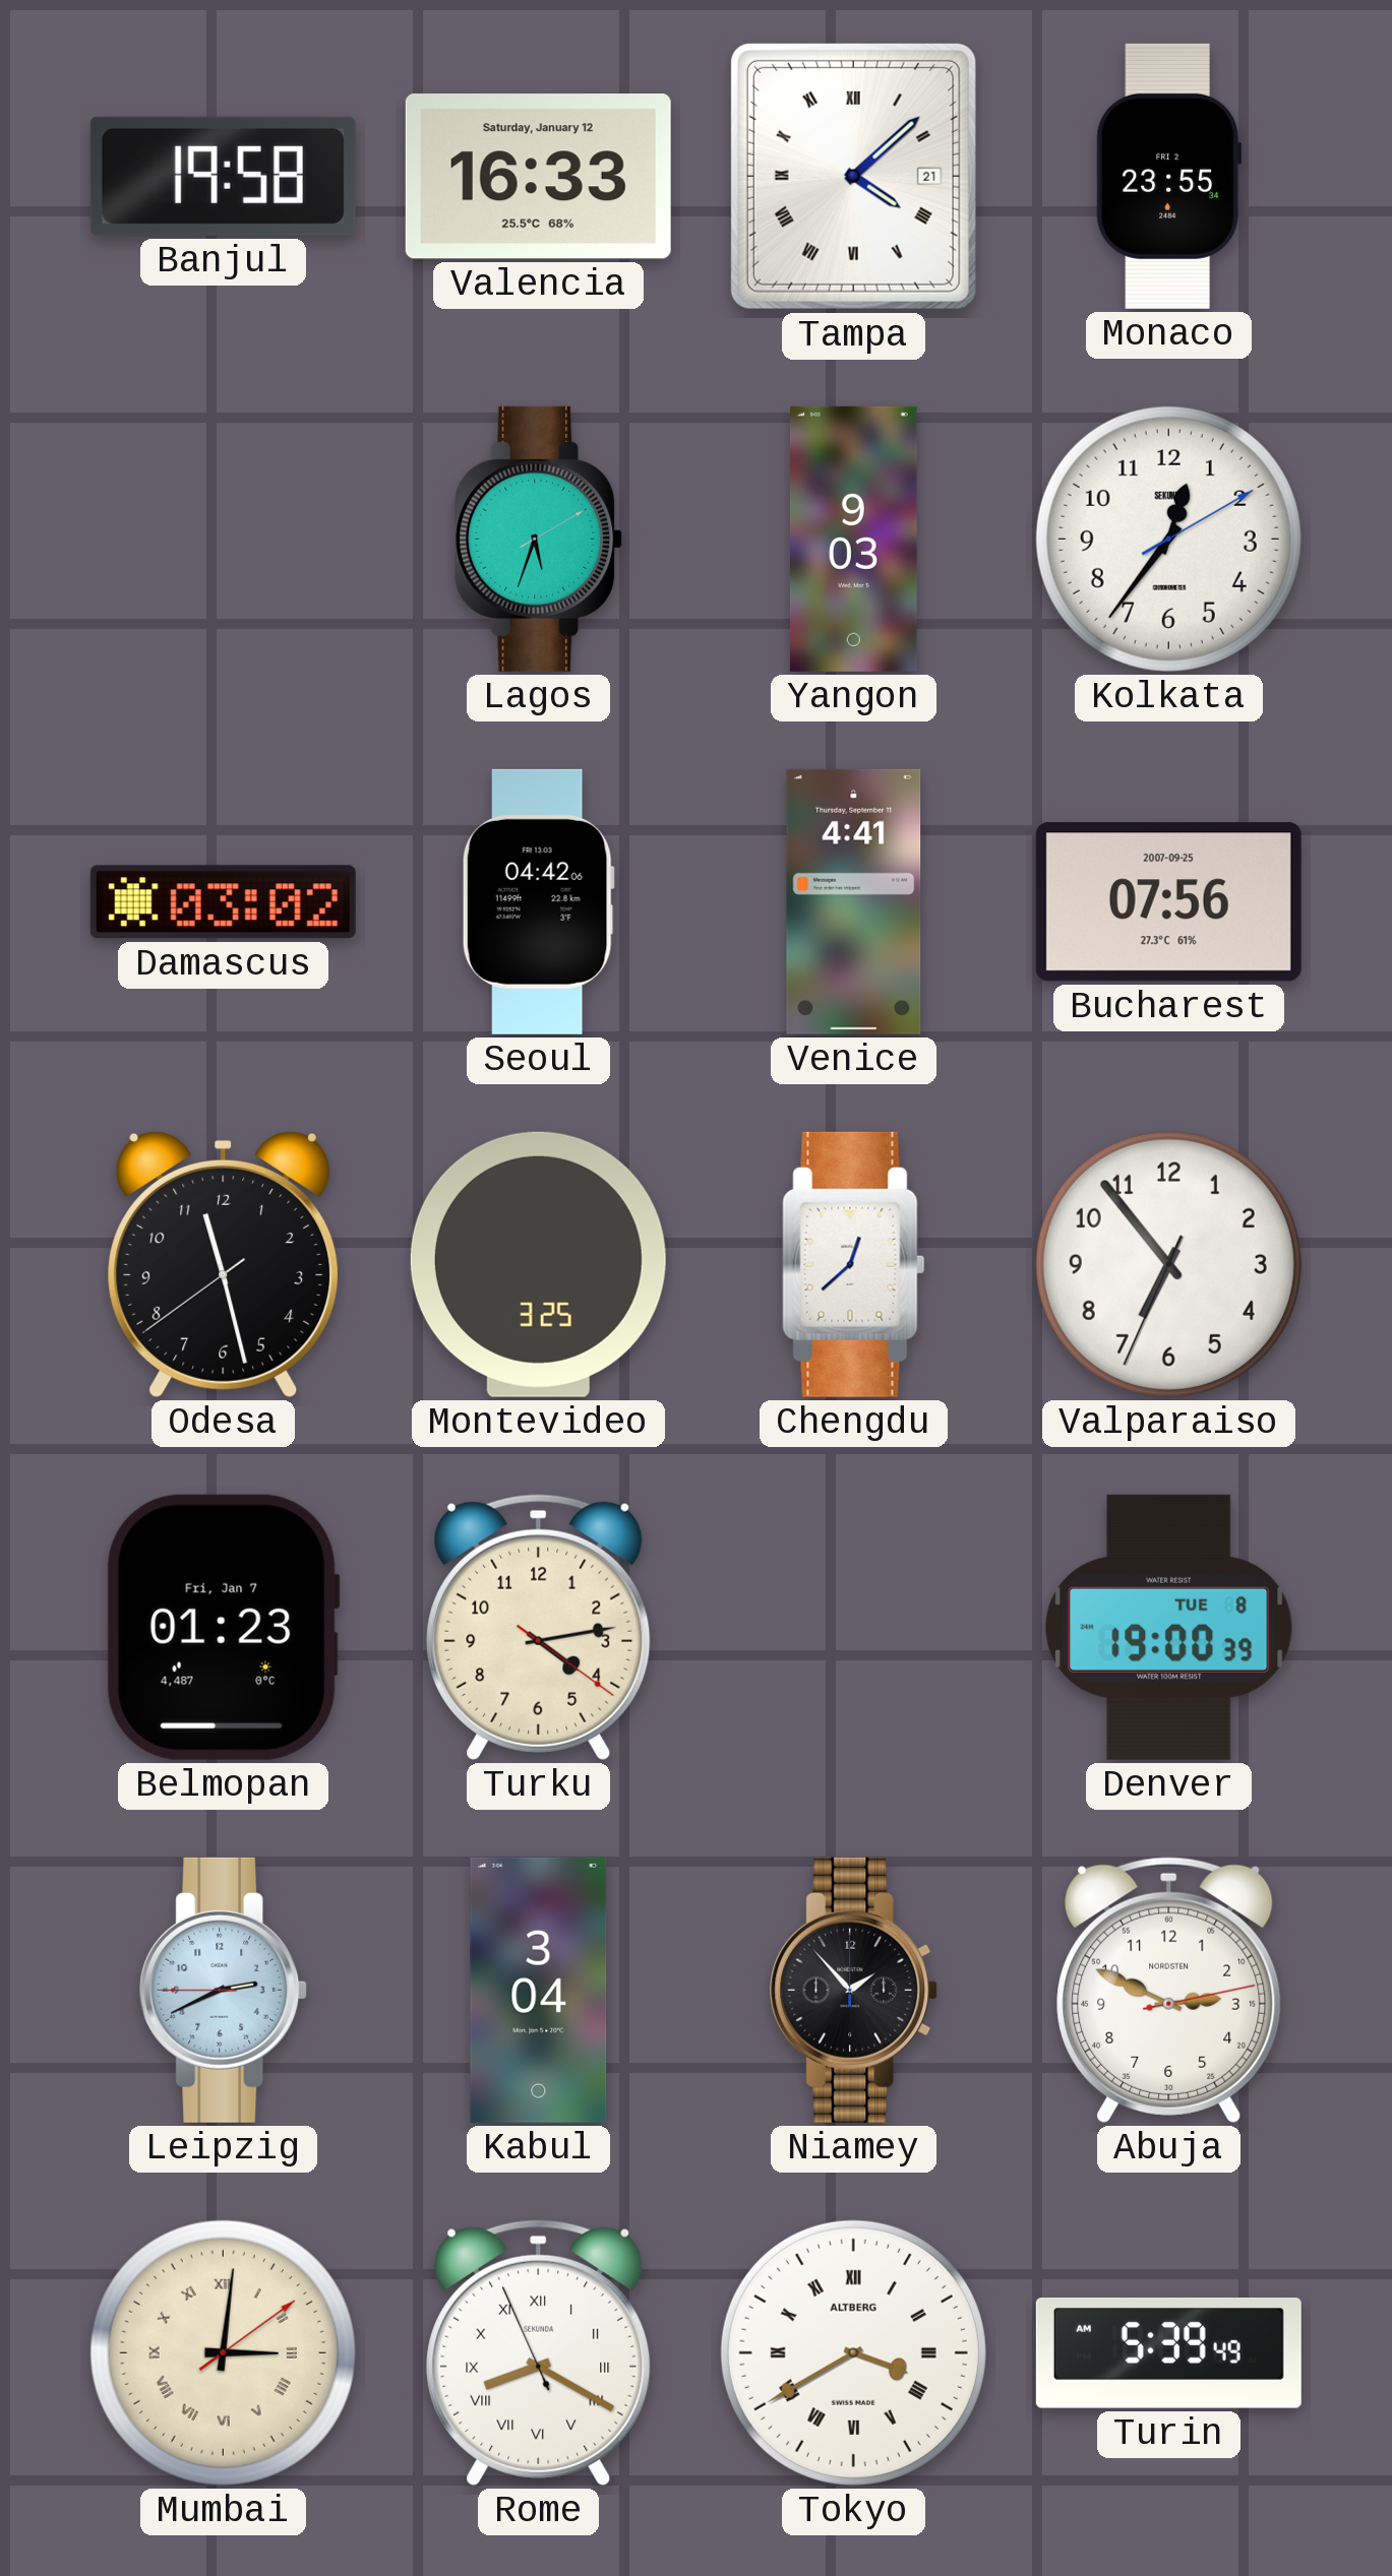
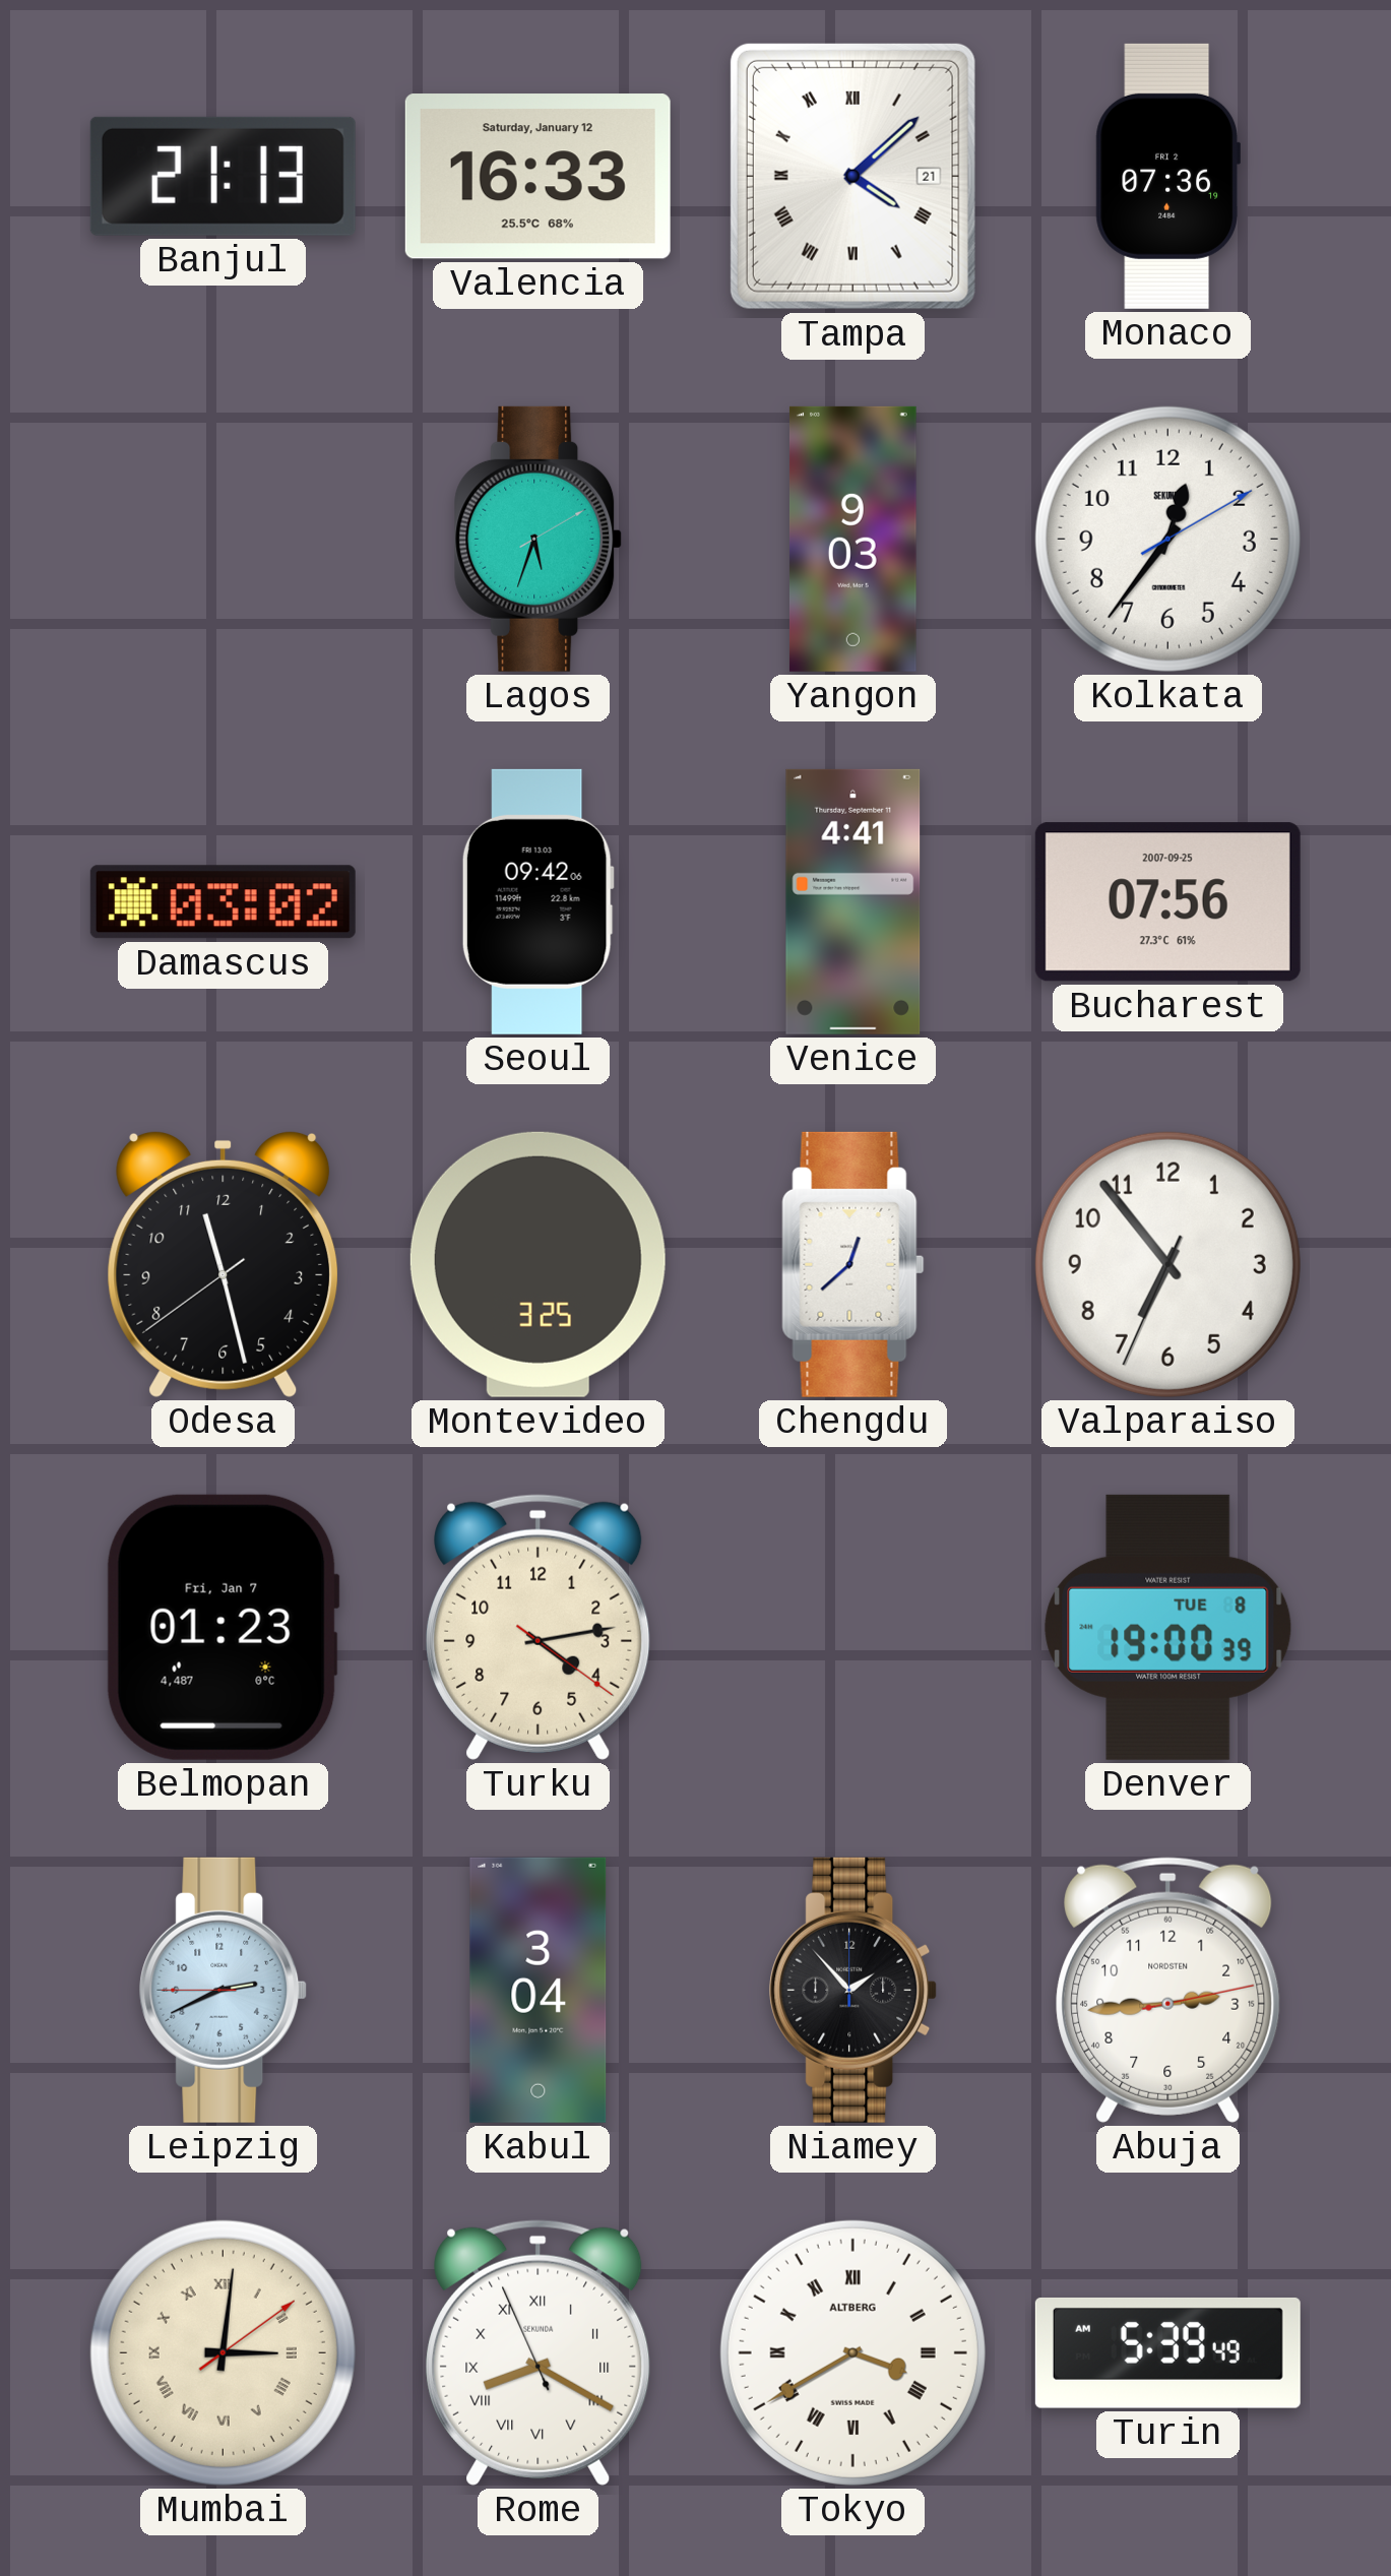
Banjul: 19:58 -> 21:13
Monaco: 23:55 -> 07:36
Seoul: 04:42 -> 09:42
Abuja: 2:49 -> 2:44
